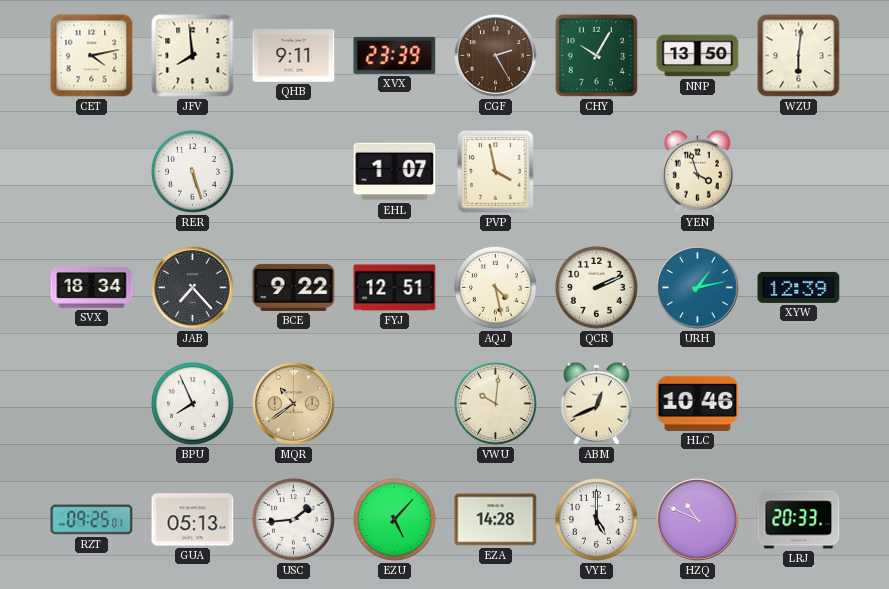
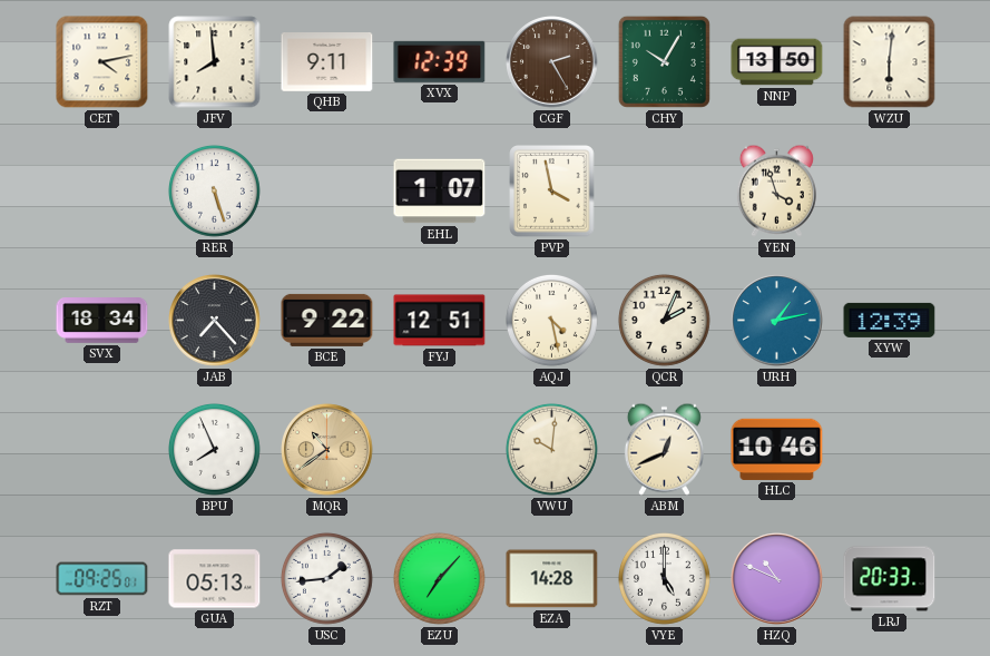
XVX: 23:39 -> 12:39
QCR: 2:11 -> 2:04
EZU: 5:07 -> 7:07
